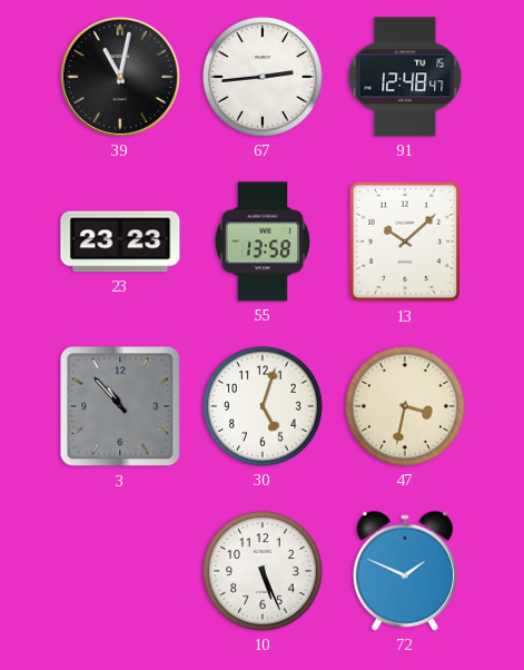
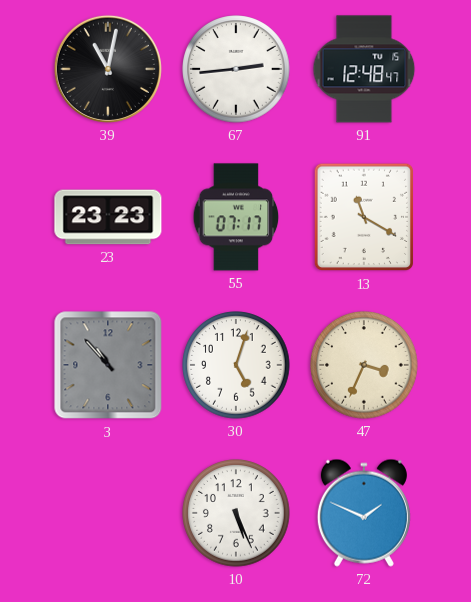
55: 13:58 -> 07:17
13: 10:08 -> 11:20
47: 3:32 -> 3:34
